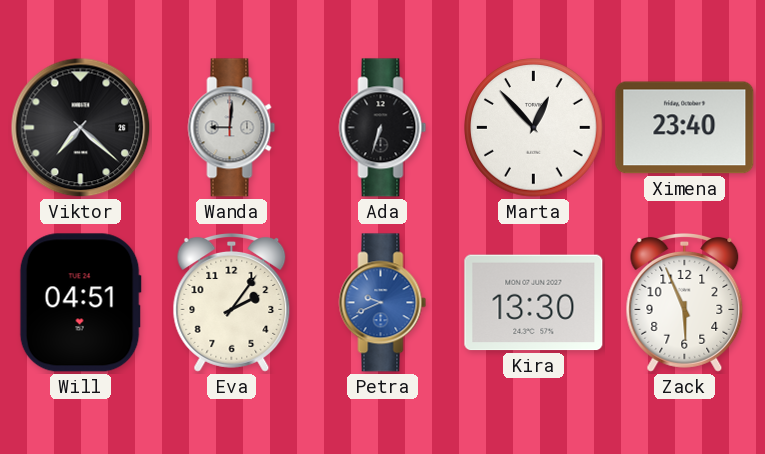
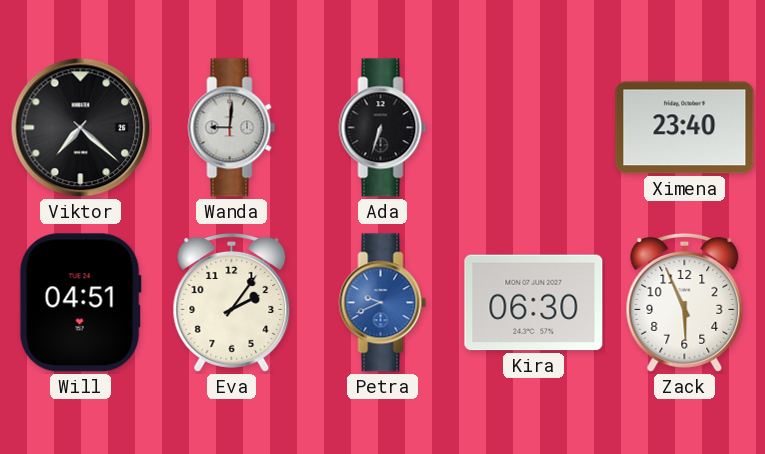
Marta: 12:53 -> none
Kira: 13:30 -> 06:30
